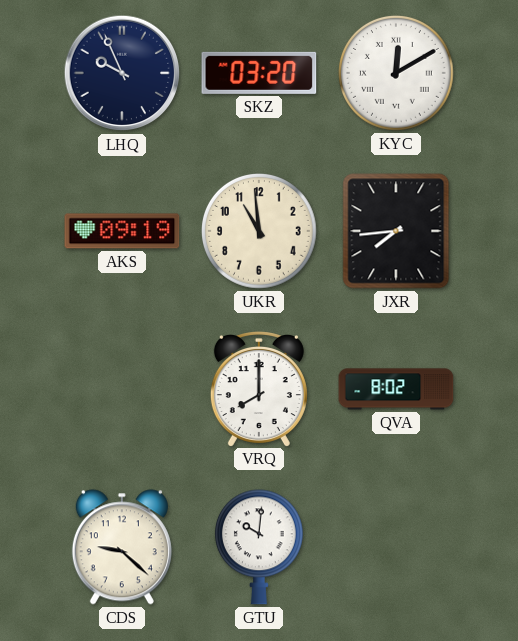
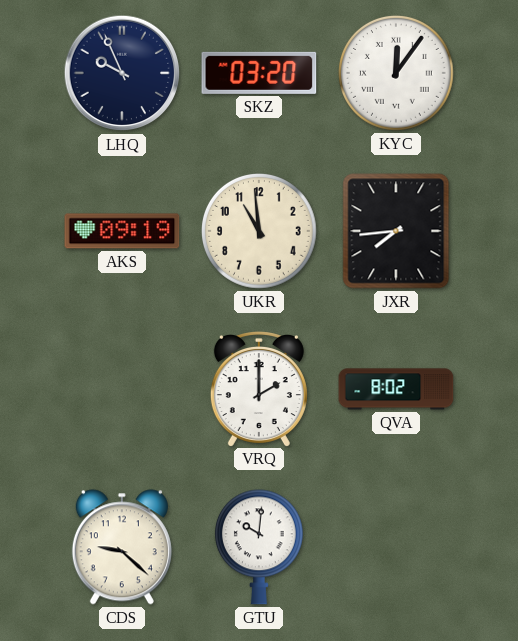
KYC: 12:10 -> 12:06
VRQ: 8:00 -> 2:00
